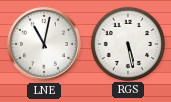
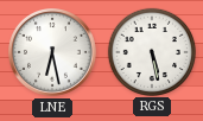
LNE: 11:02 -> 6:28
